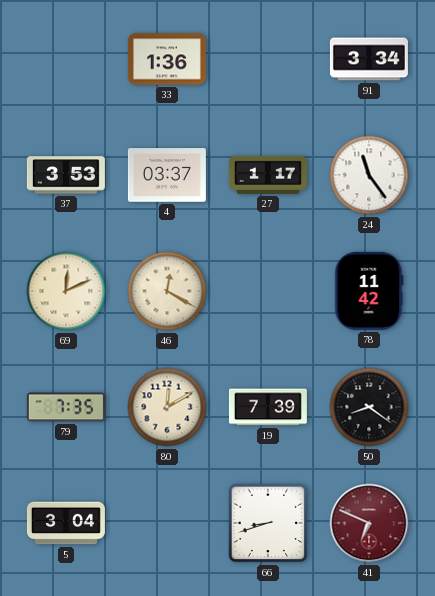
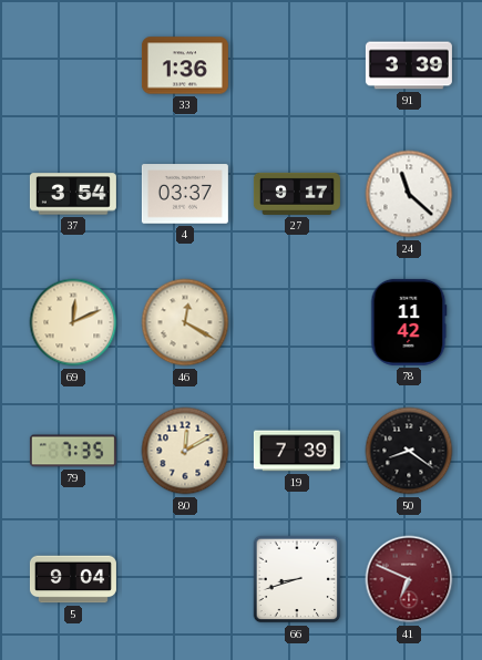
91: 3:34 -> 3:39
37: 3:53 -> 3:54
27: 1:17 -> 9:17
24: 11:24 -> 11:22
5: 3:04 -> 9:04
